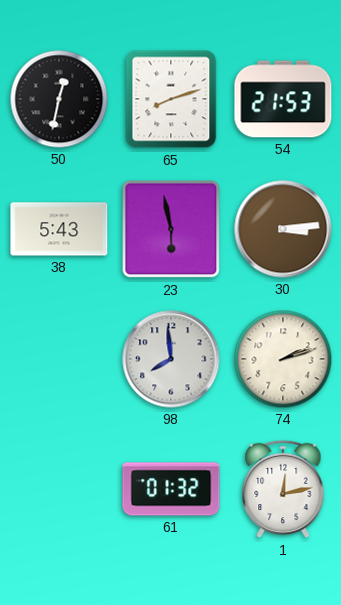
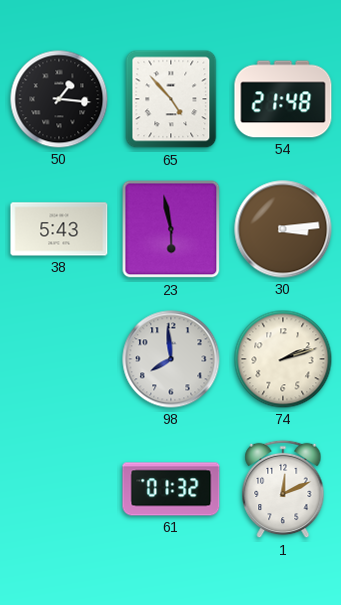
50: 12:32 -> 1:16
65: 8:12 -> 4:53
54: 21:53 -> 21:48
1: 12:13 -> 12:11
